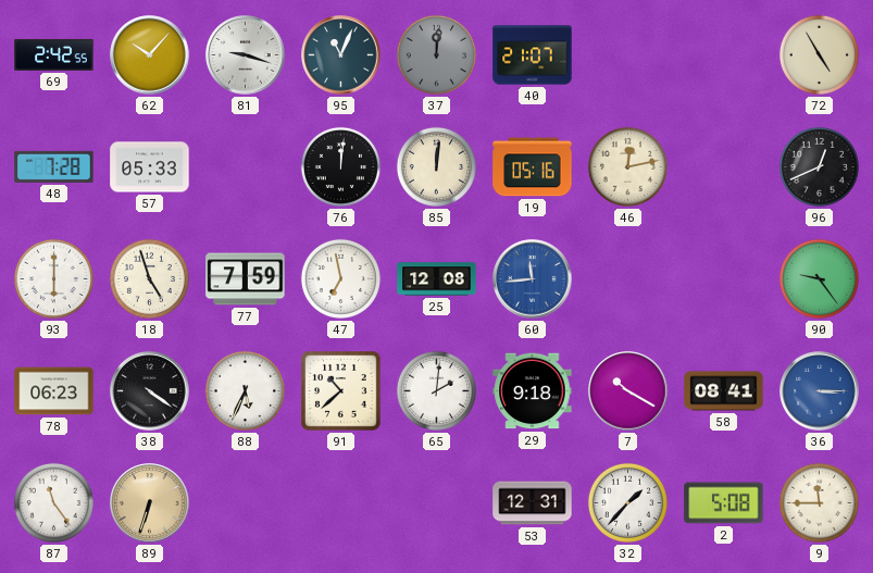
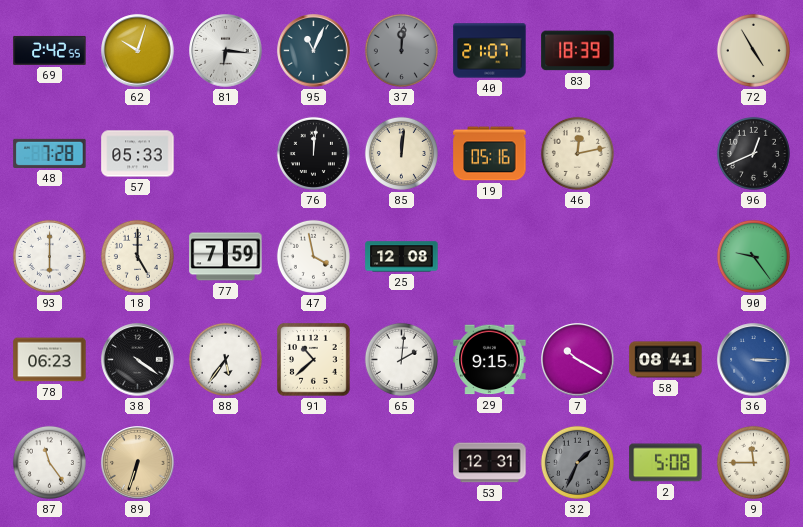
62: 10:07 -> 10:03
81: 9:18 -> 6:16
83: none -> 18:39
18: 4:57 -> 5:00
47: 6:58 -> 3:58
60: 11:44 -> none
88: 5:34 -> 5:36
29: 9:18 -> 9:15
32: 1:37 -> 1:34
32 dial: white -> grey
